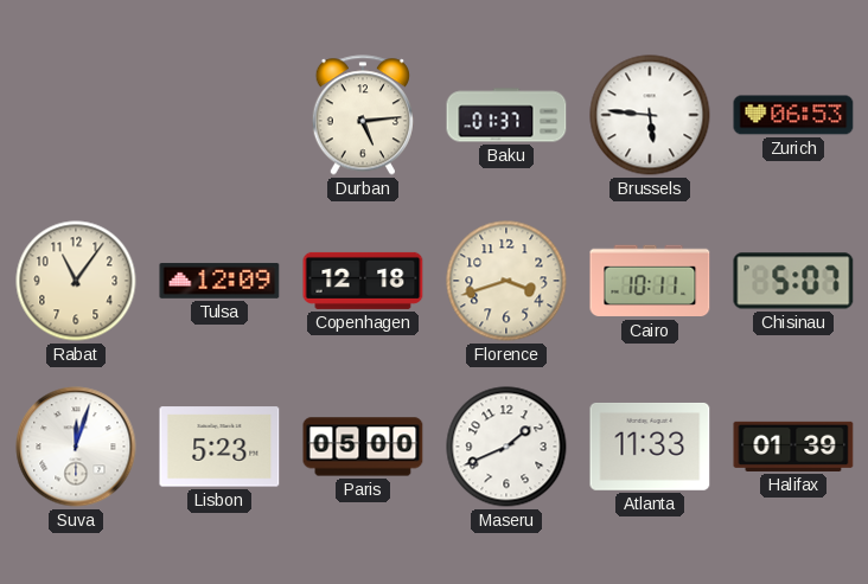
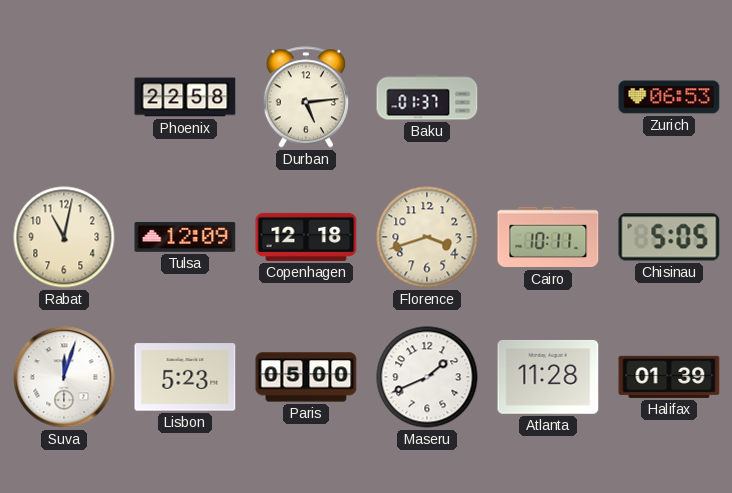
Phoenix: none -> 22:58
Brussels: 5:46 -> none
Rabat: 11:06 -> 11:02
Chisinau: 5:07 -> 5:05
Atlanta: 11:33 -> 11:28
